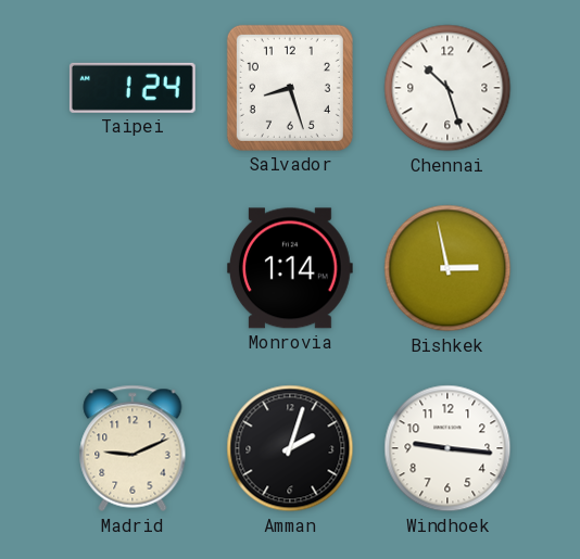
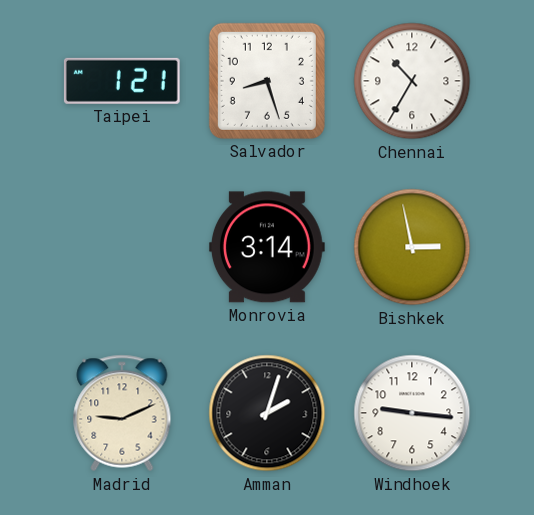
Taipei: 1:24 -> 1:21
Chennai: 10:27 -> 10:35
Monrovia: 1:14 -> 3:14
